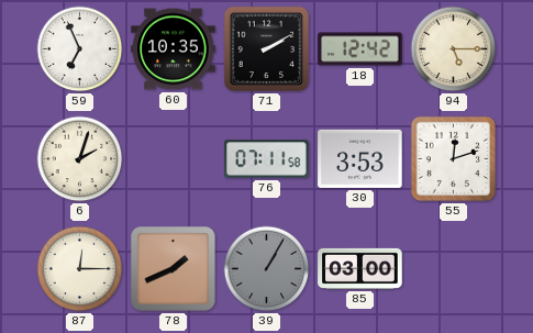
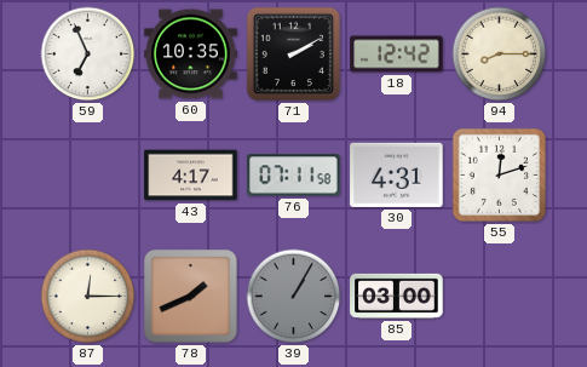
94: 5:15 -> 8:15
6: 2:03 -> none
43: none -> 4:17
30: 3:53 -> 4:31
